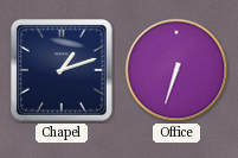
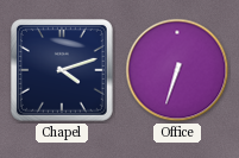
Chapel: 1:12 -> 4:12
